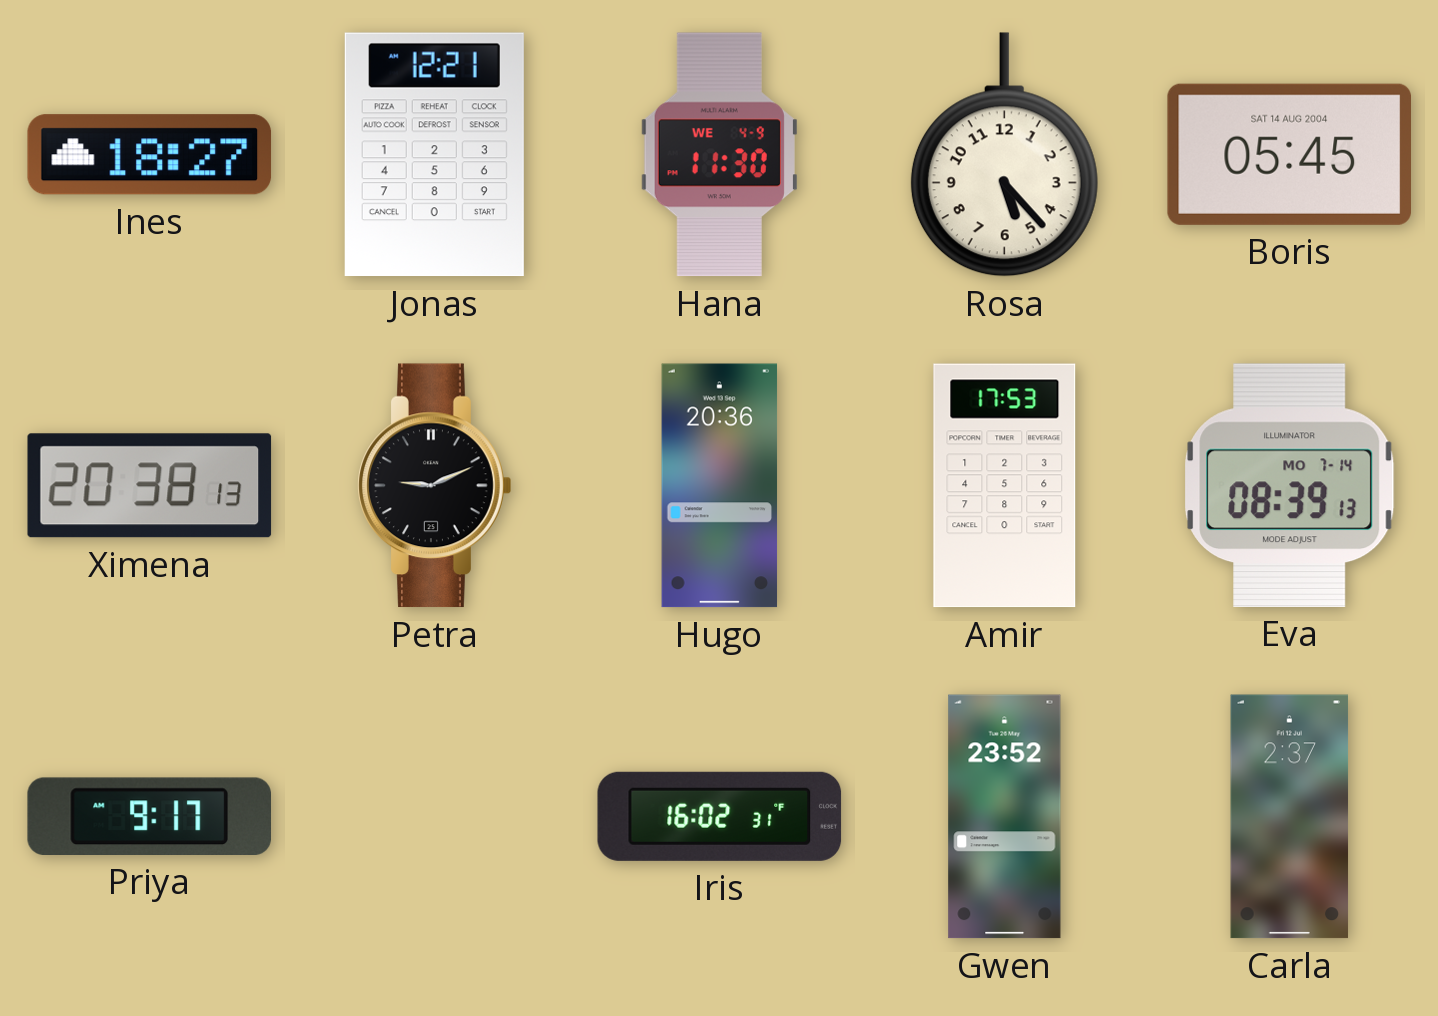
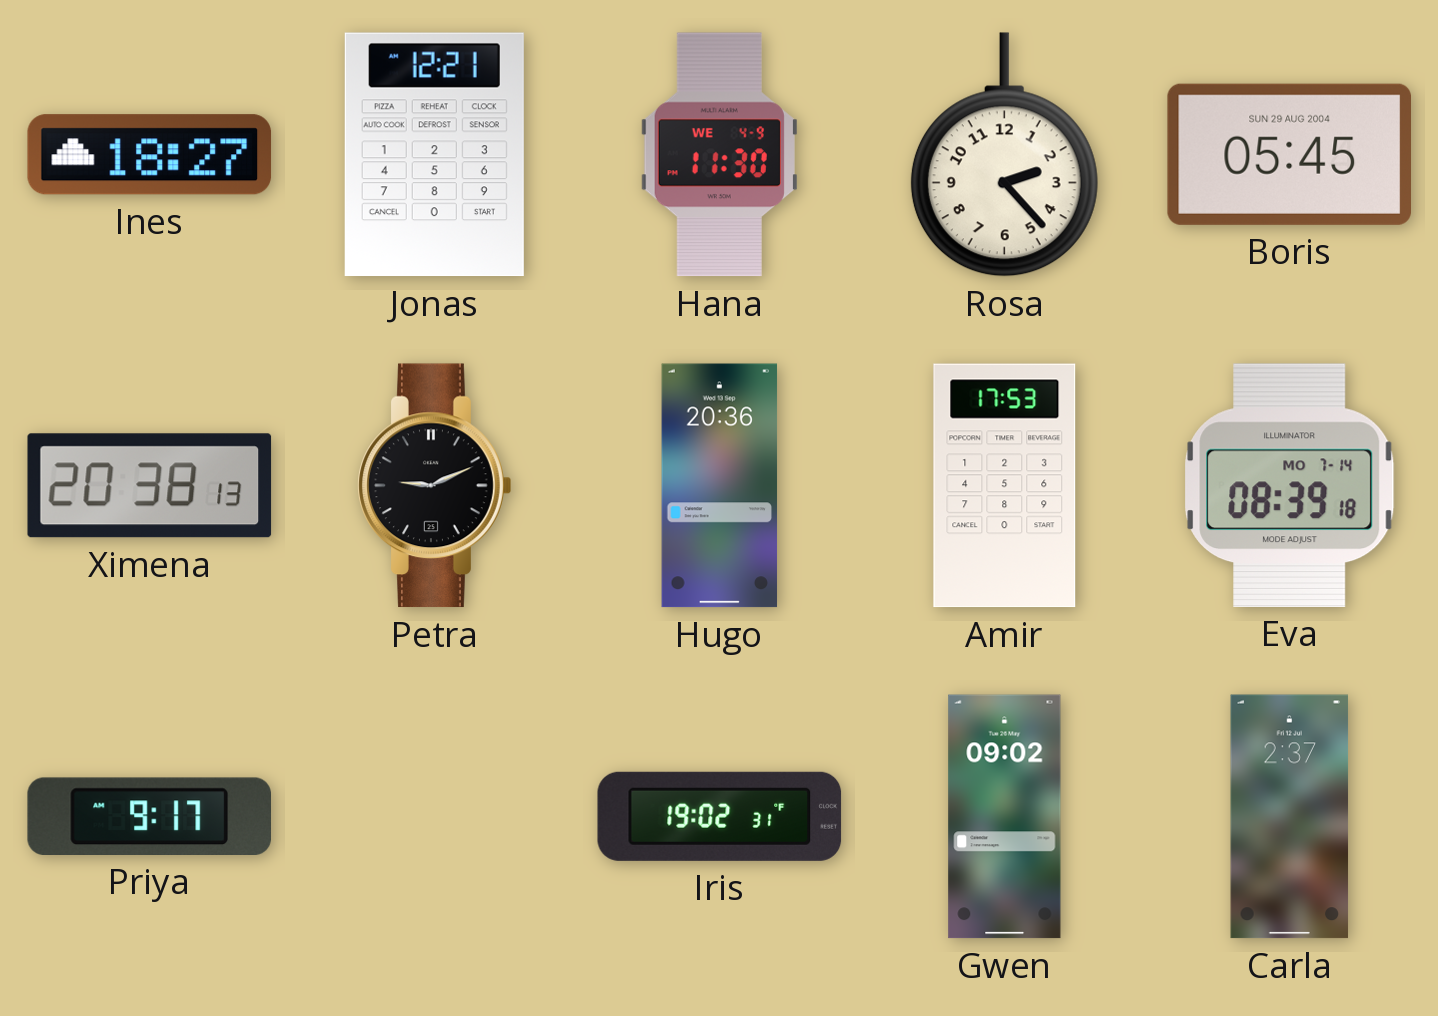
Rosa: 5:23 -> 2:23
Boris date: SAT 14 AUG 2004 -> SUN 29 AUG 2004
Eva: 08:39:13 -> 08:39:18
Iris: 16:02 -> 19:02
Gwen: 23:52 -> 09:02
